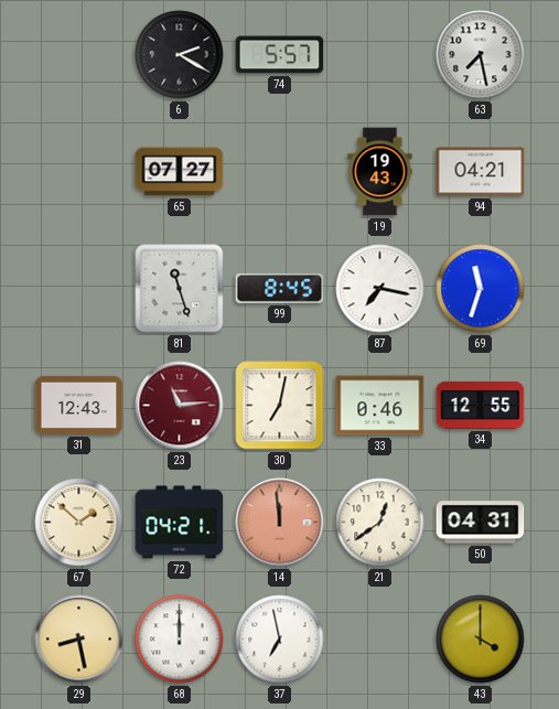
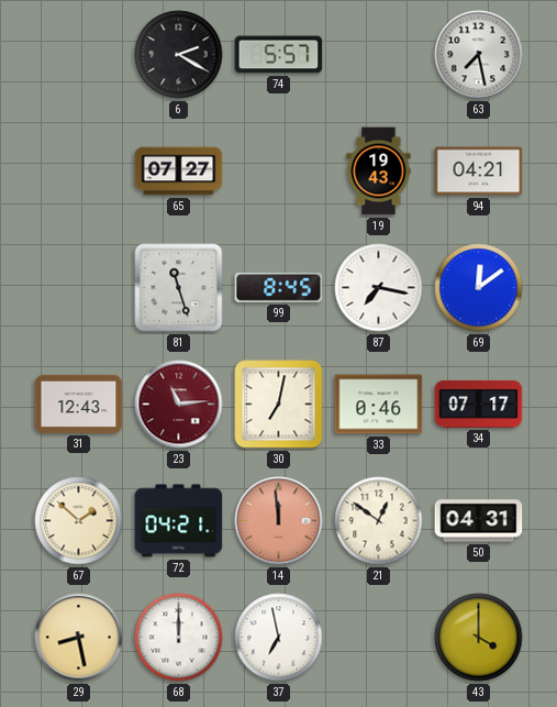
69: 11:33 -> 12:09
34: 12:55 -> 07:17
21: 12:39 -> 12:51
